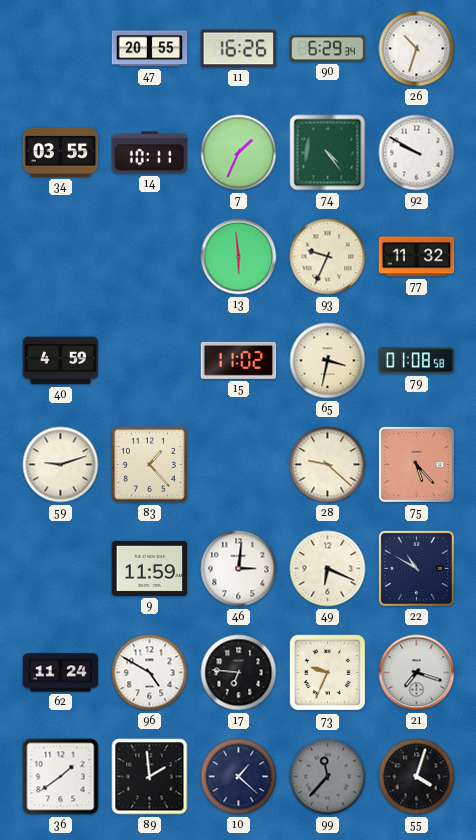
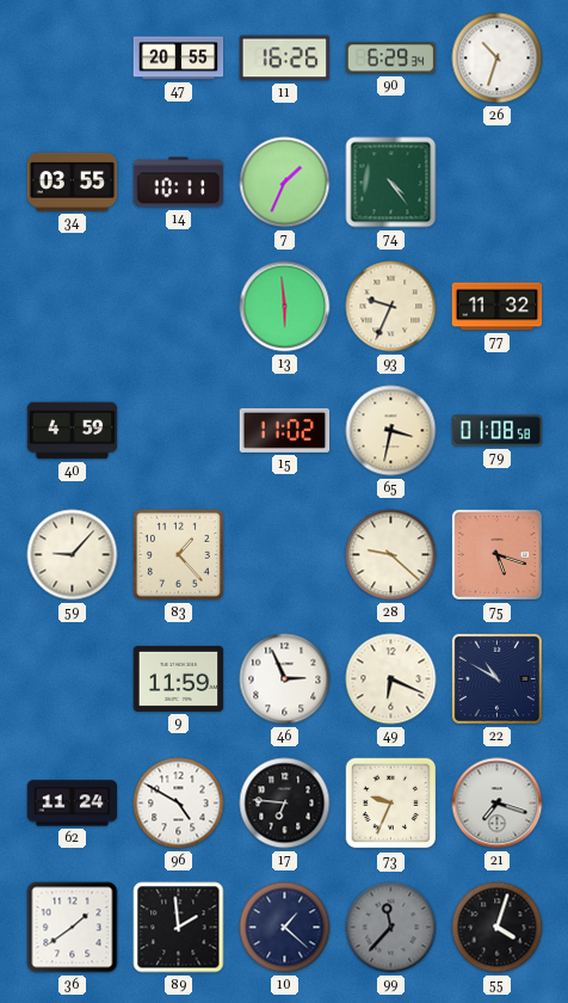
92: 9:50 -> none
59: 9:12 -> 9:07
75: 5:23 -> 5:18
46: 3:01 -> 2:56
